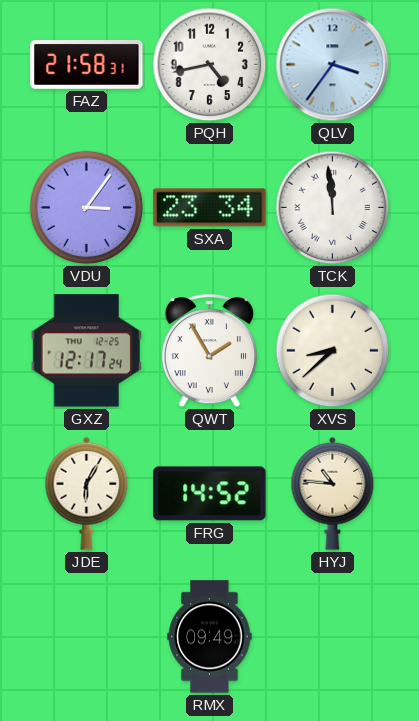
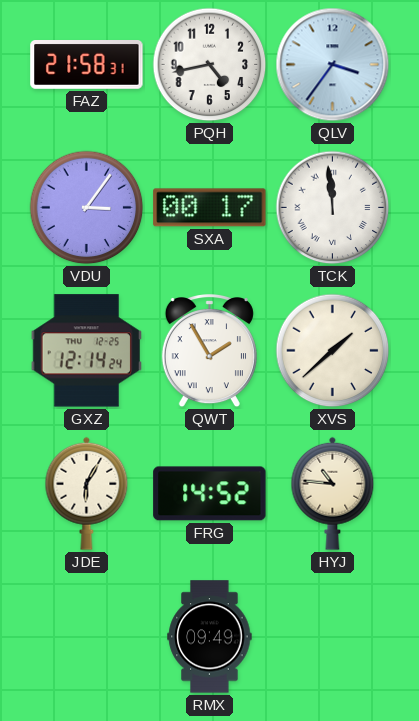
SXA: 23:34 -> 00:17
GXZ: 12:17 -> 12:14
XVS: 8:38 -> 1:38
